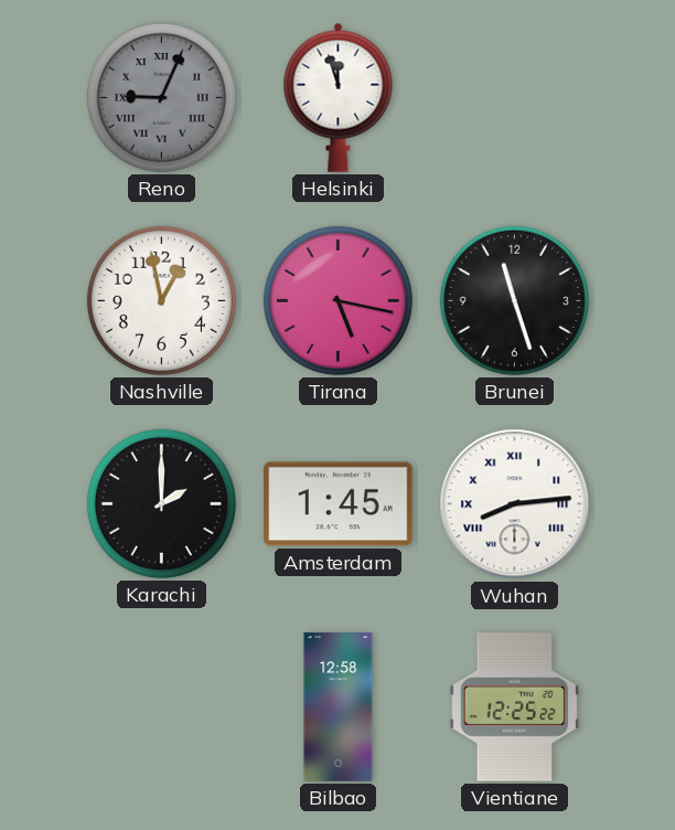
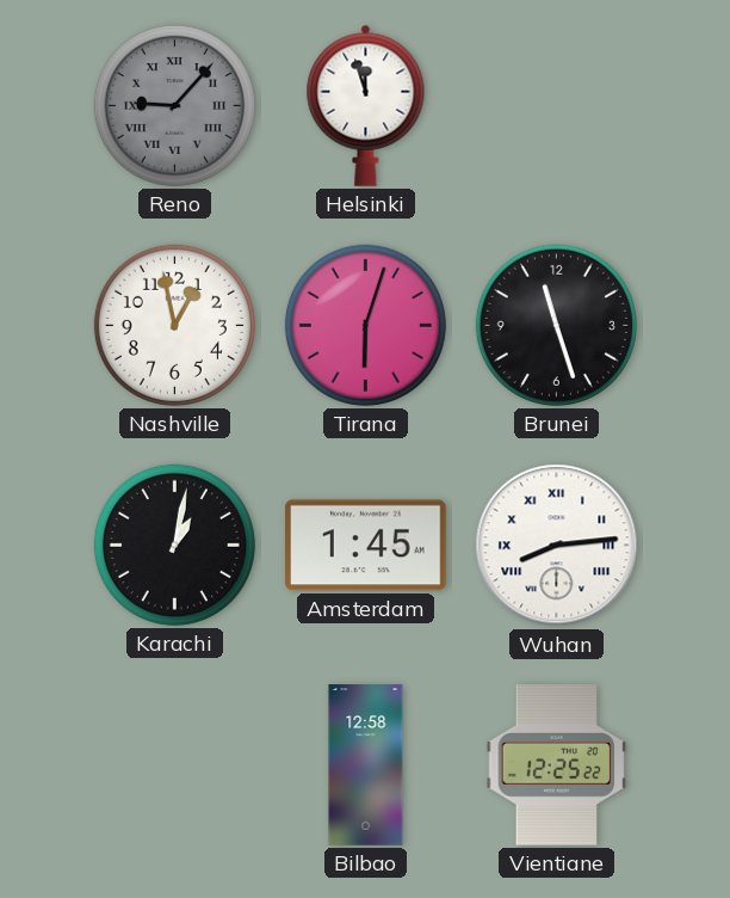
Reno: 9:04 -> 9:07
Tirana: 5:17 -> 6:03
Karachi: 2:00 -> 1:02
